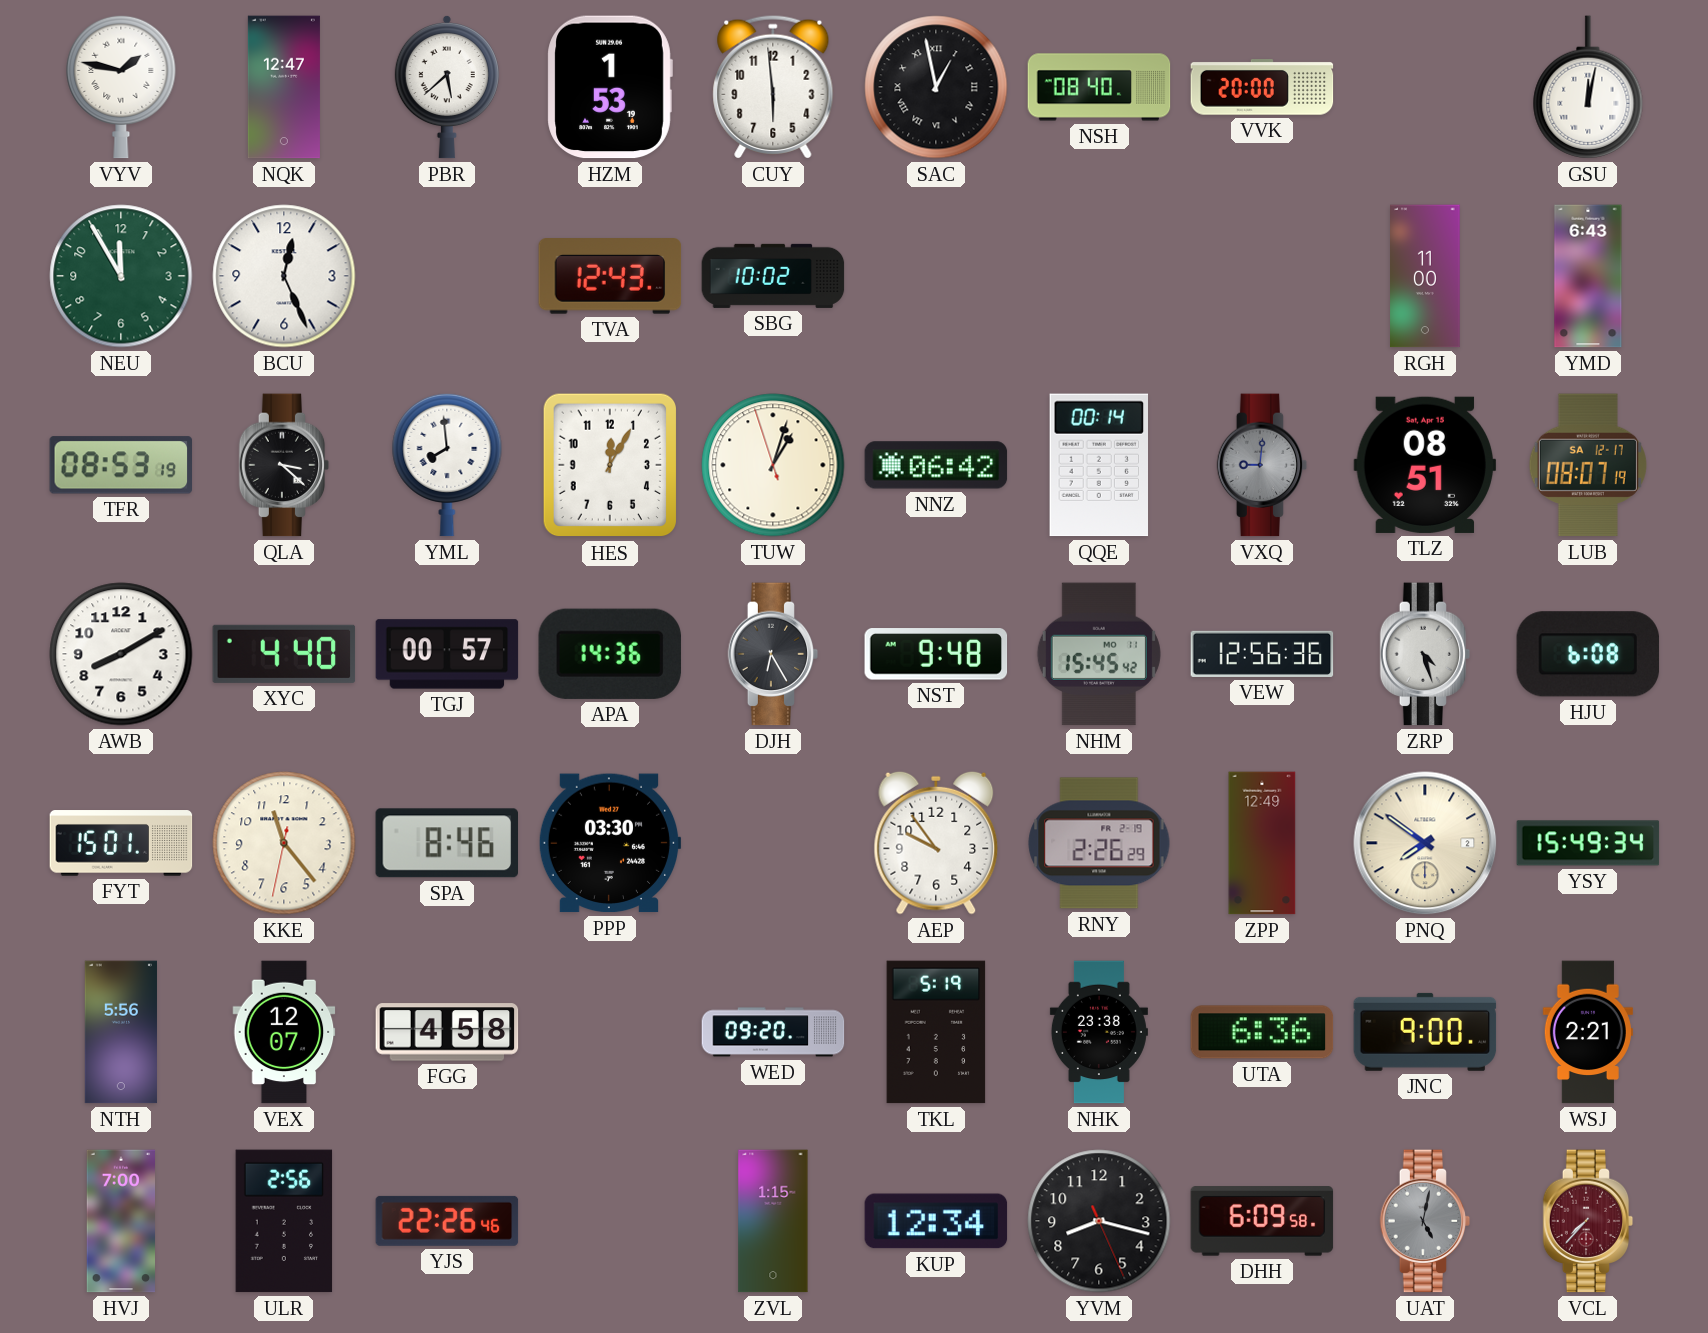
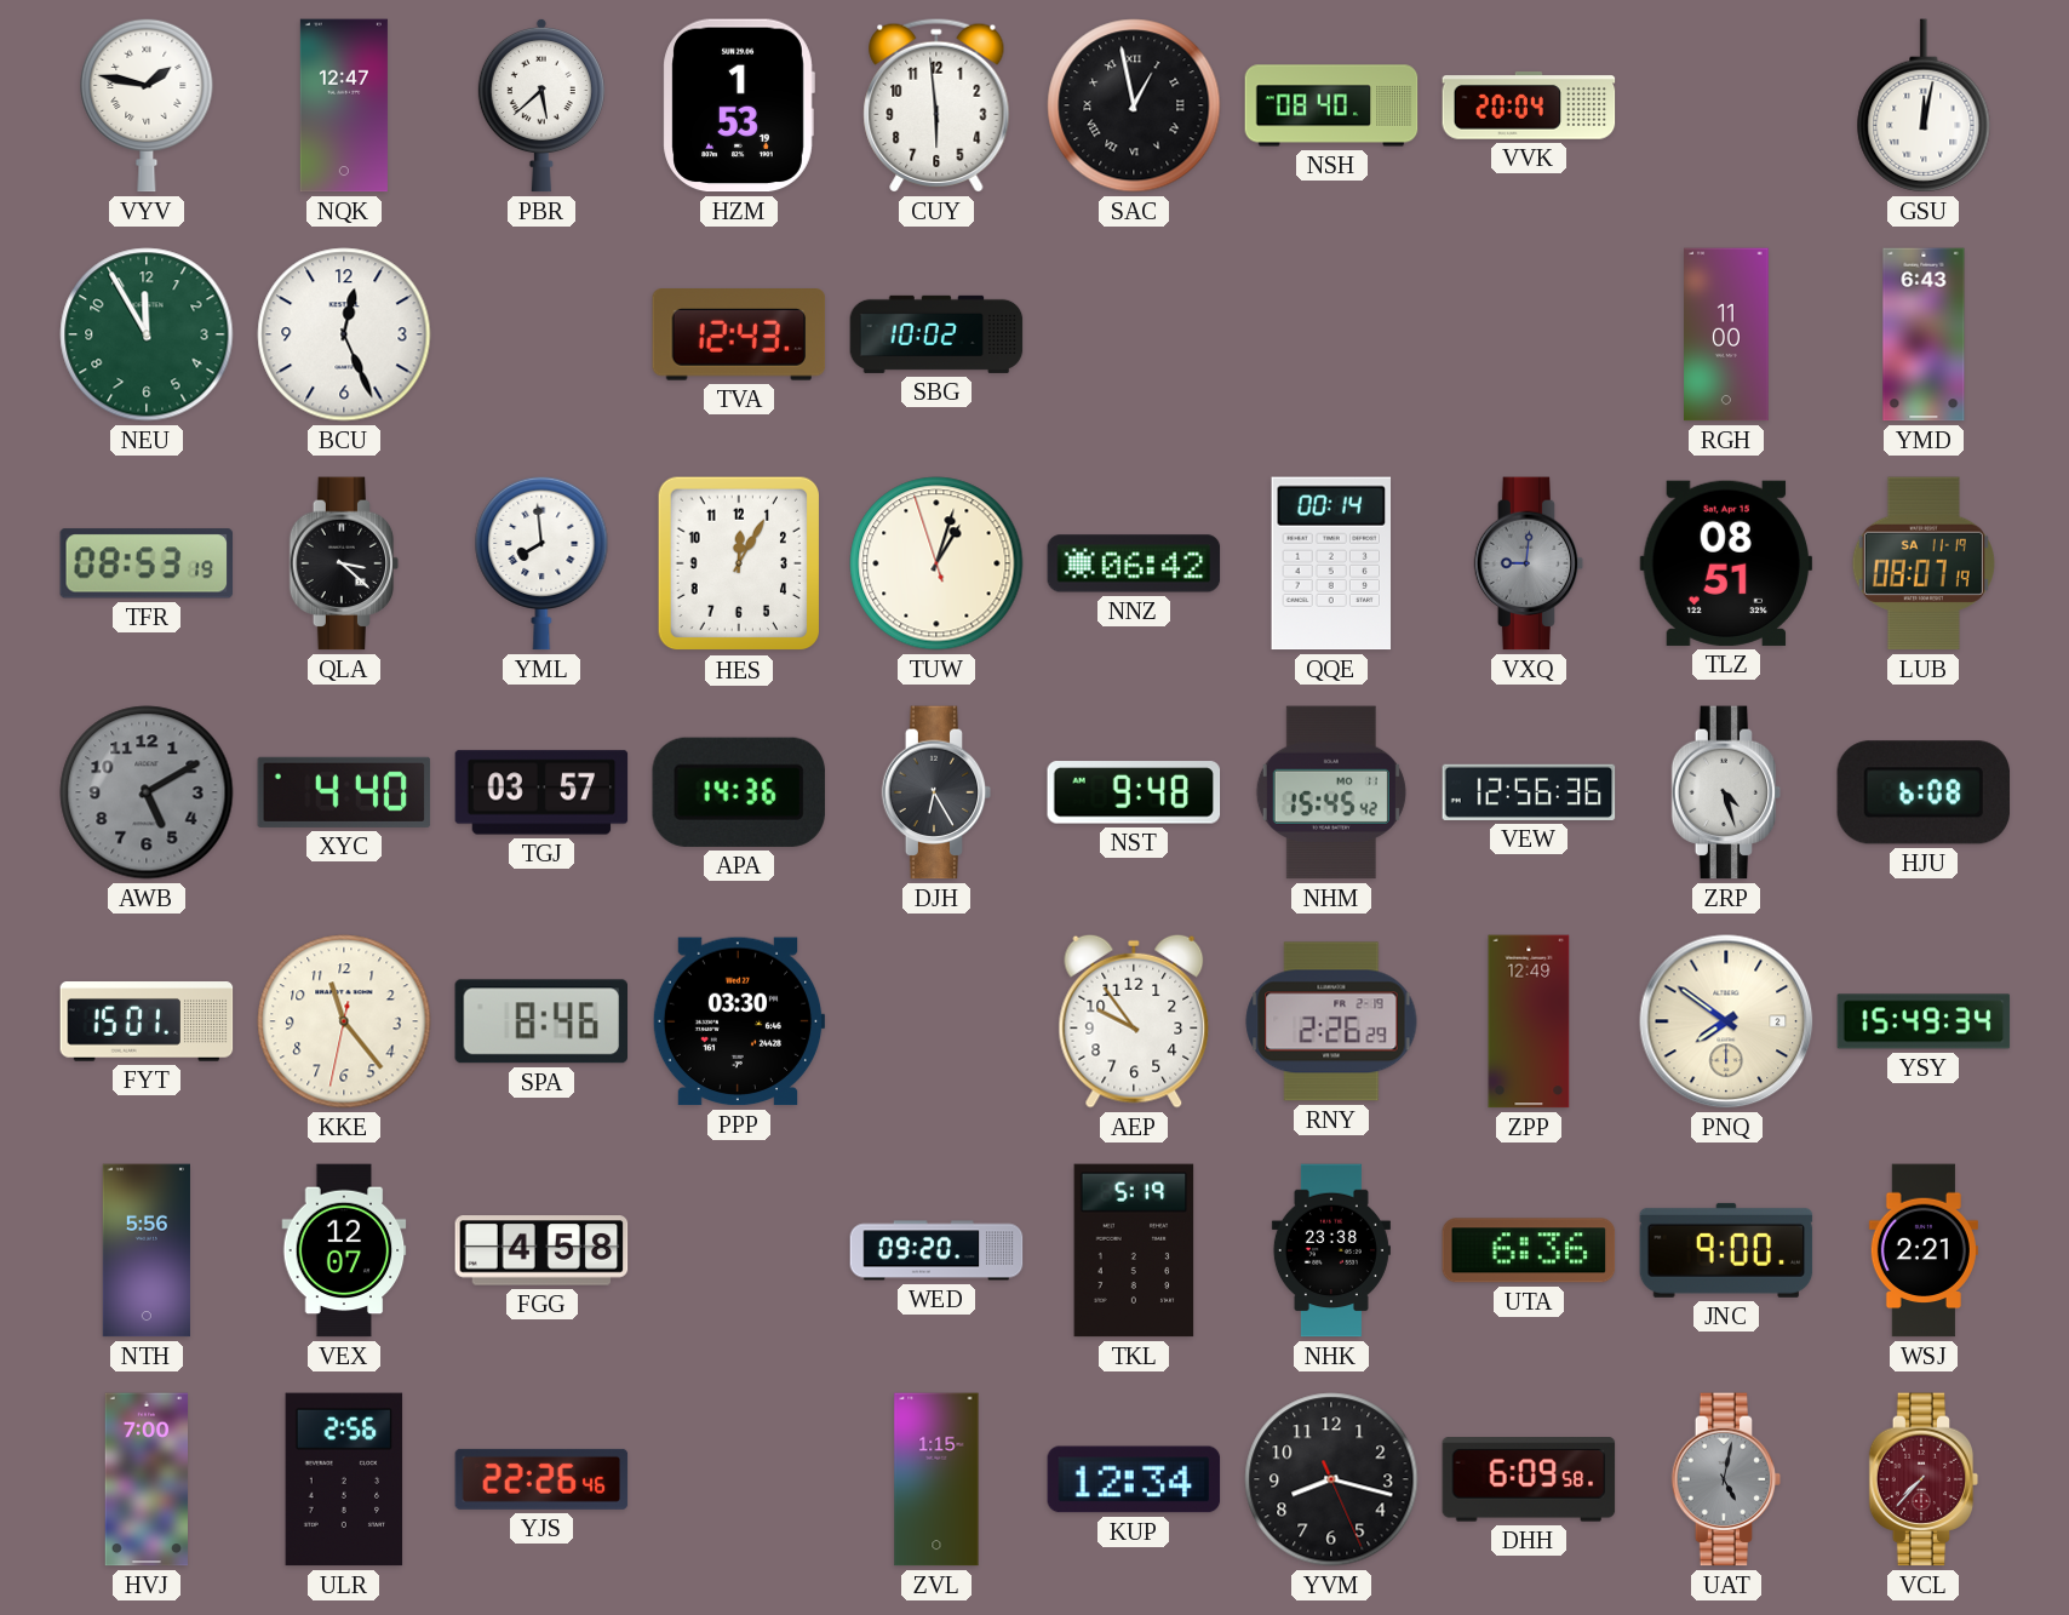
VVK: 20:00 -> 20:04
LUB date: SA 12-17 -> SA 11-19
AWB: 8:10 -> 5:10
AWB dial: white -> grey
TGJ: 00:57 -> 03:57
